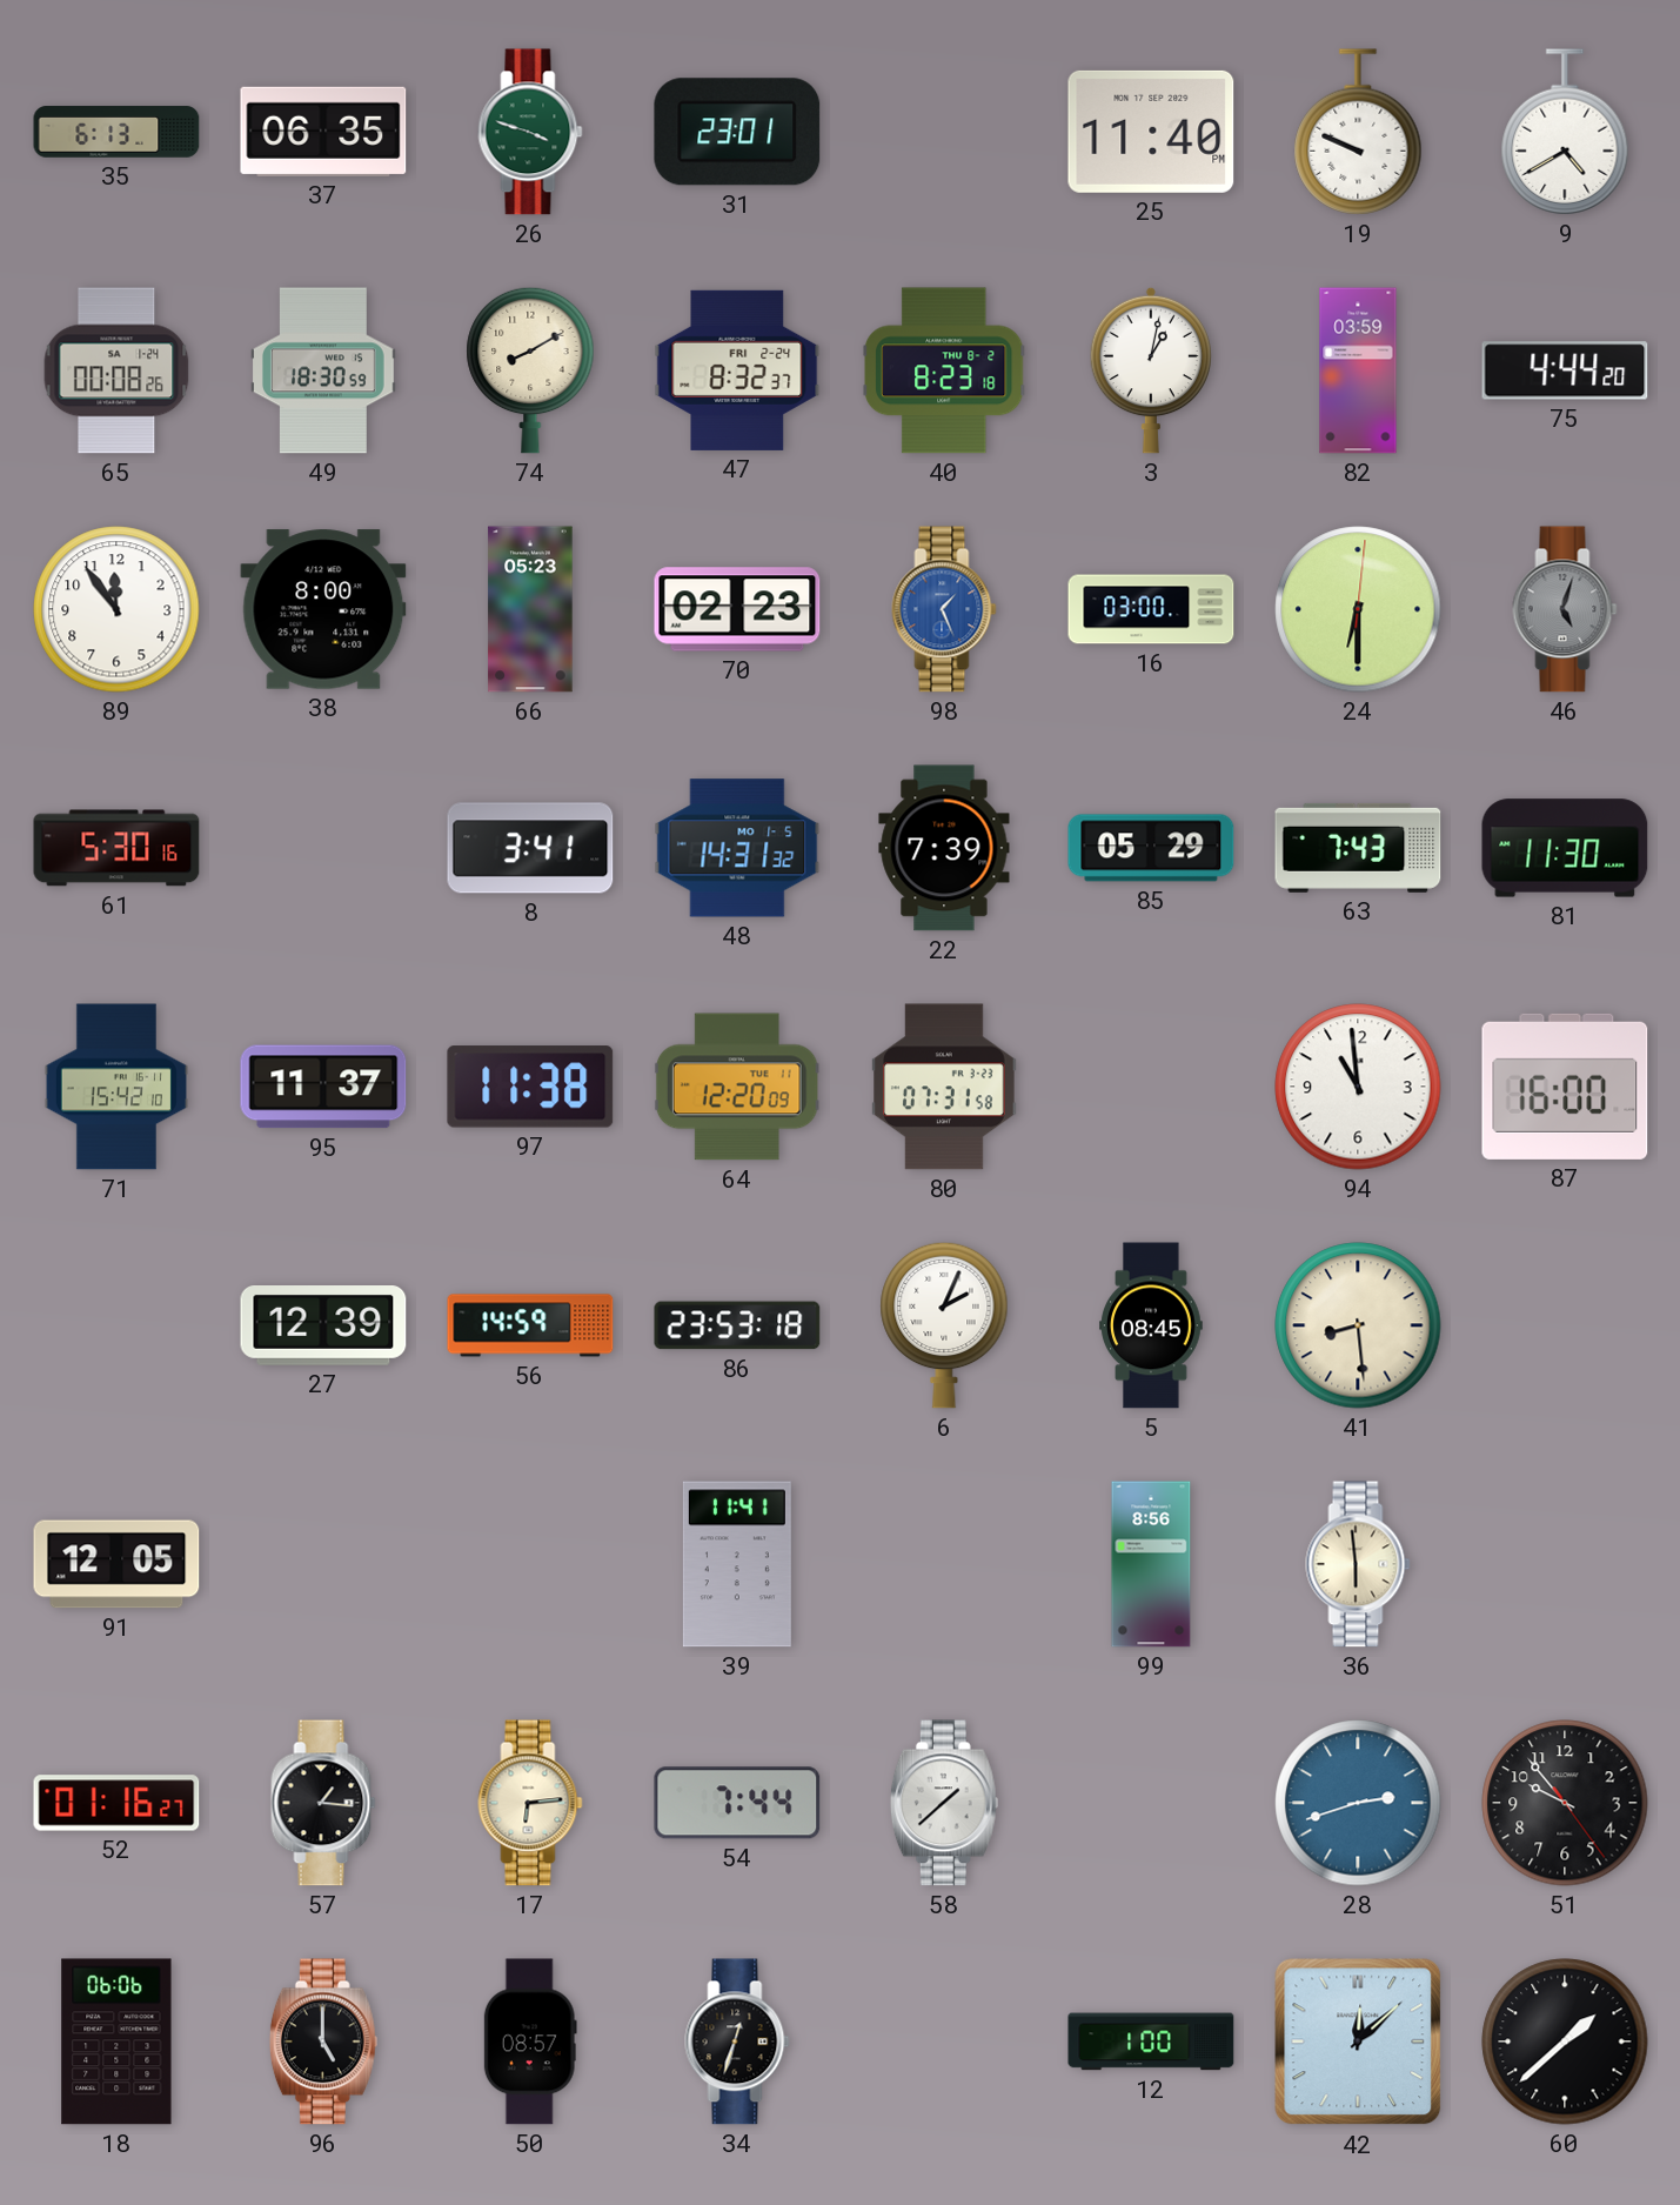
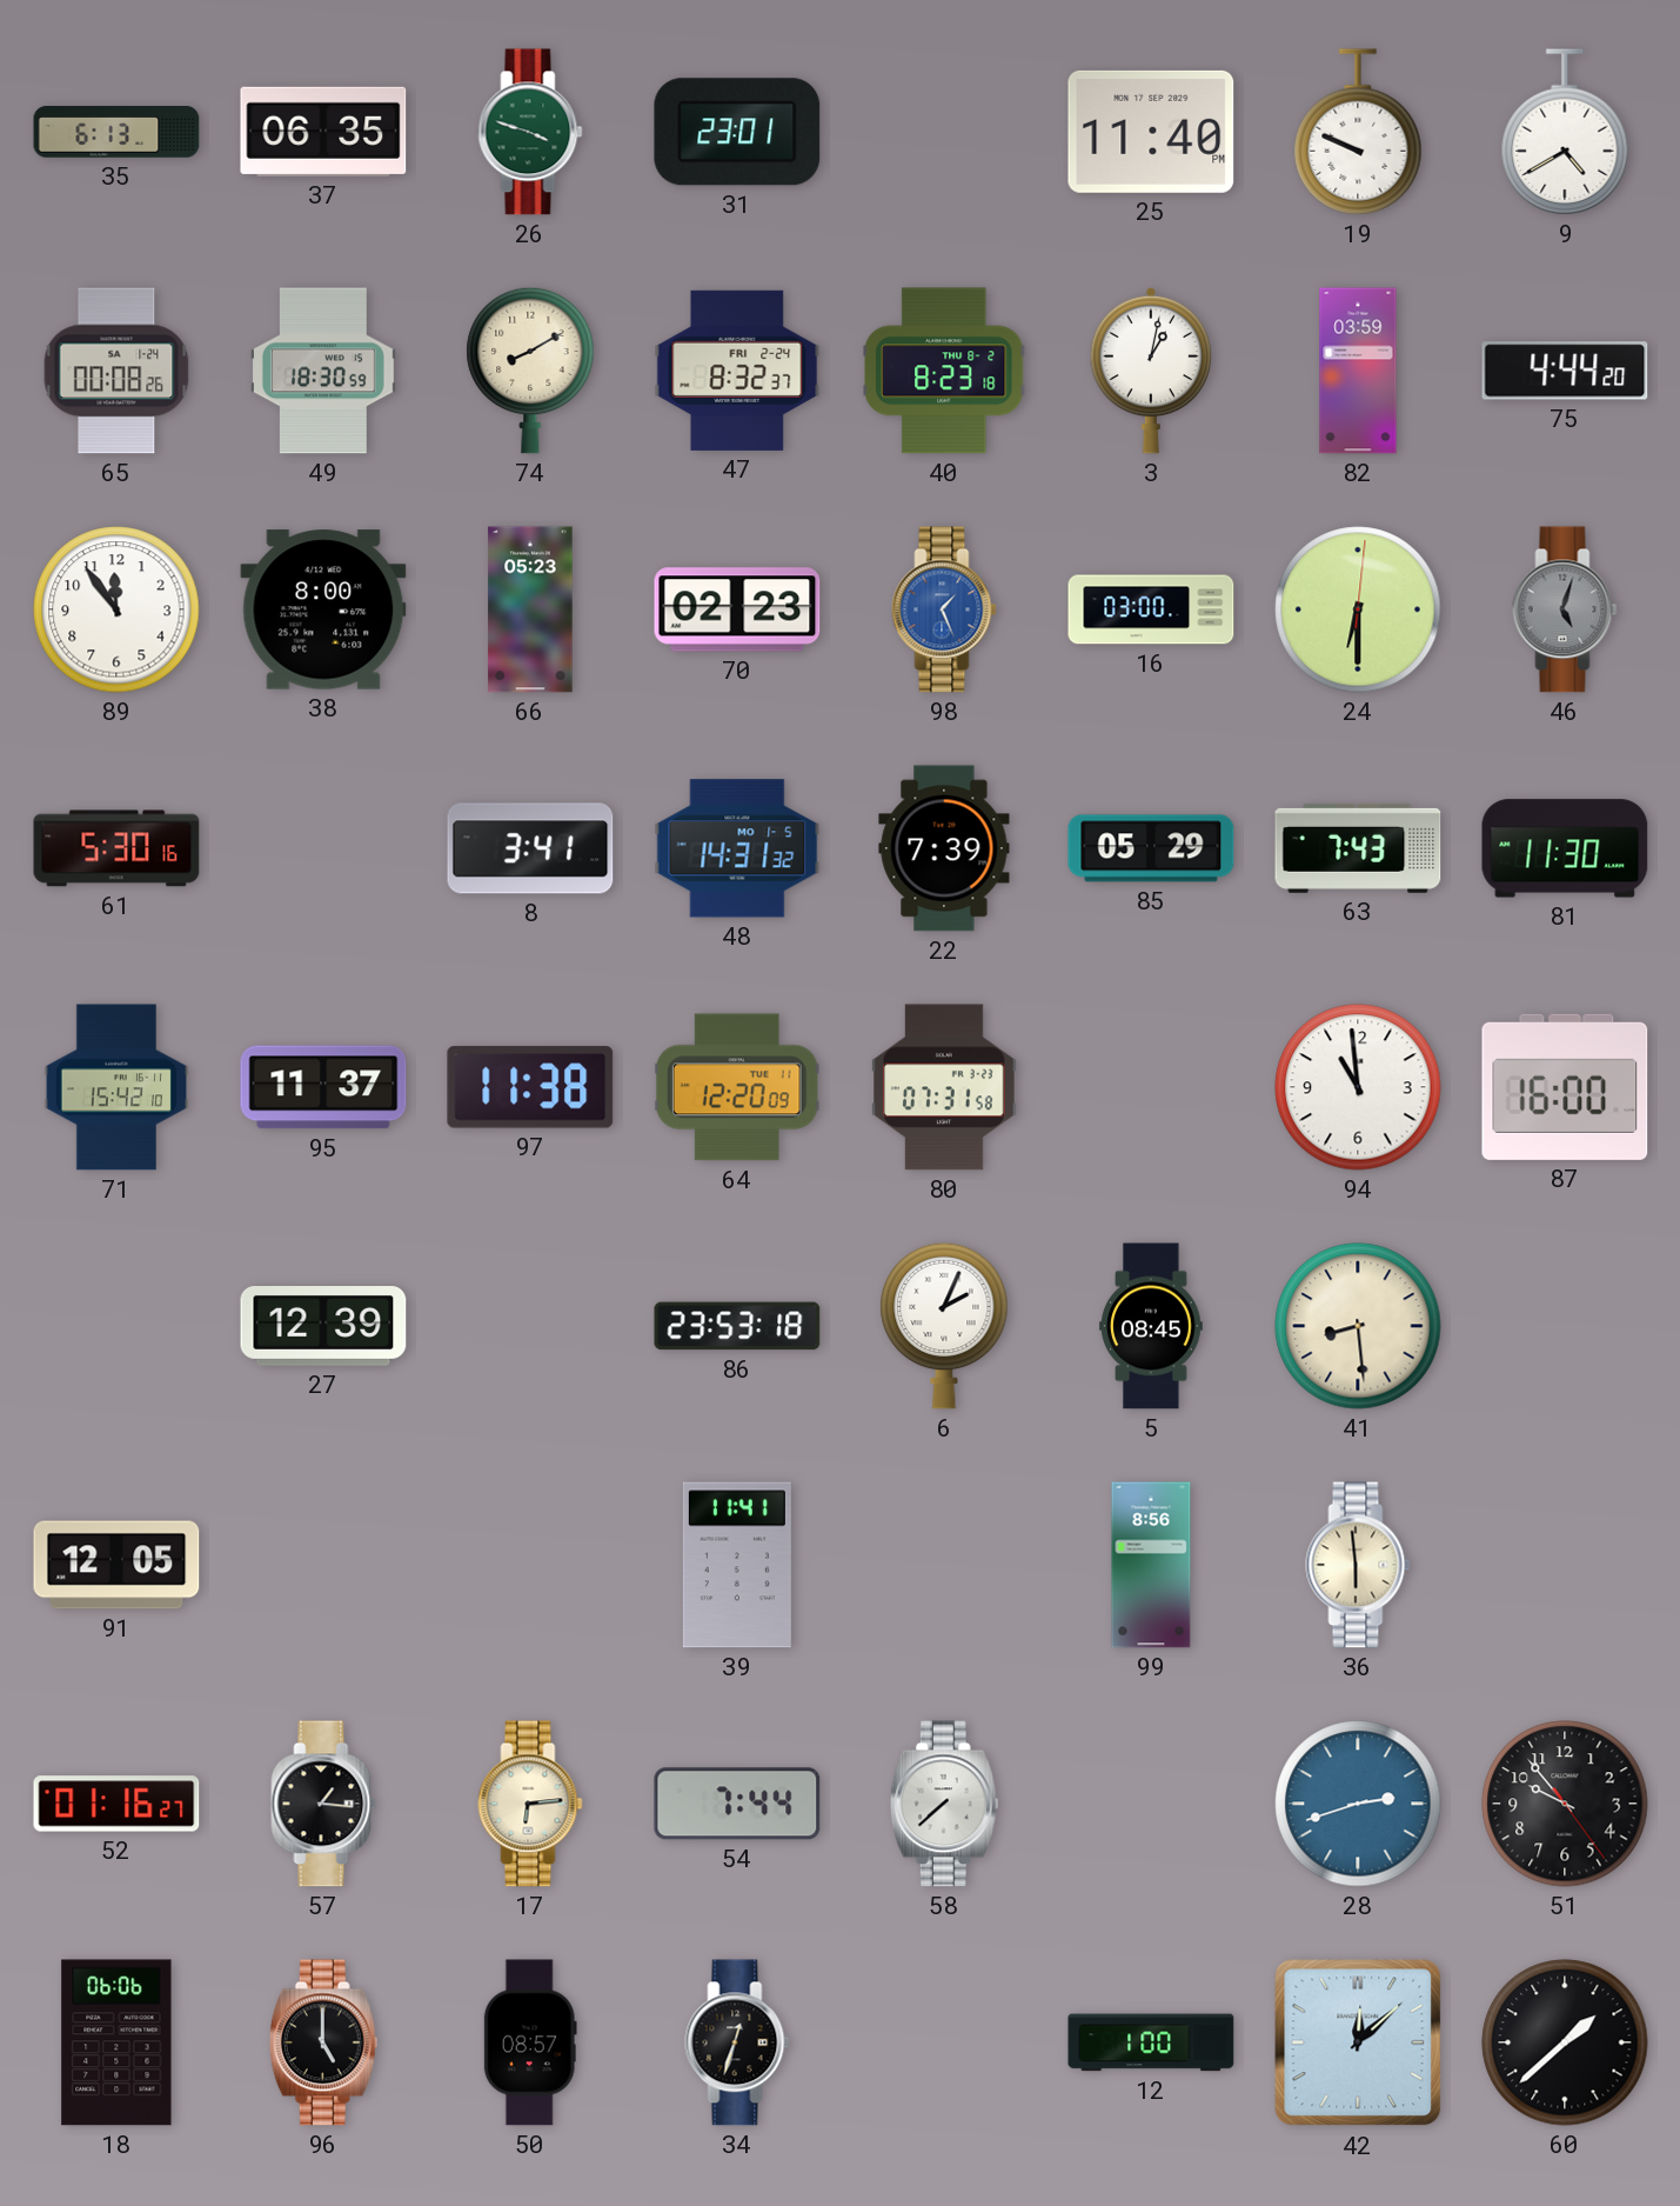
56: 14:59 -> none
58: 1:38 -> 7:38
